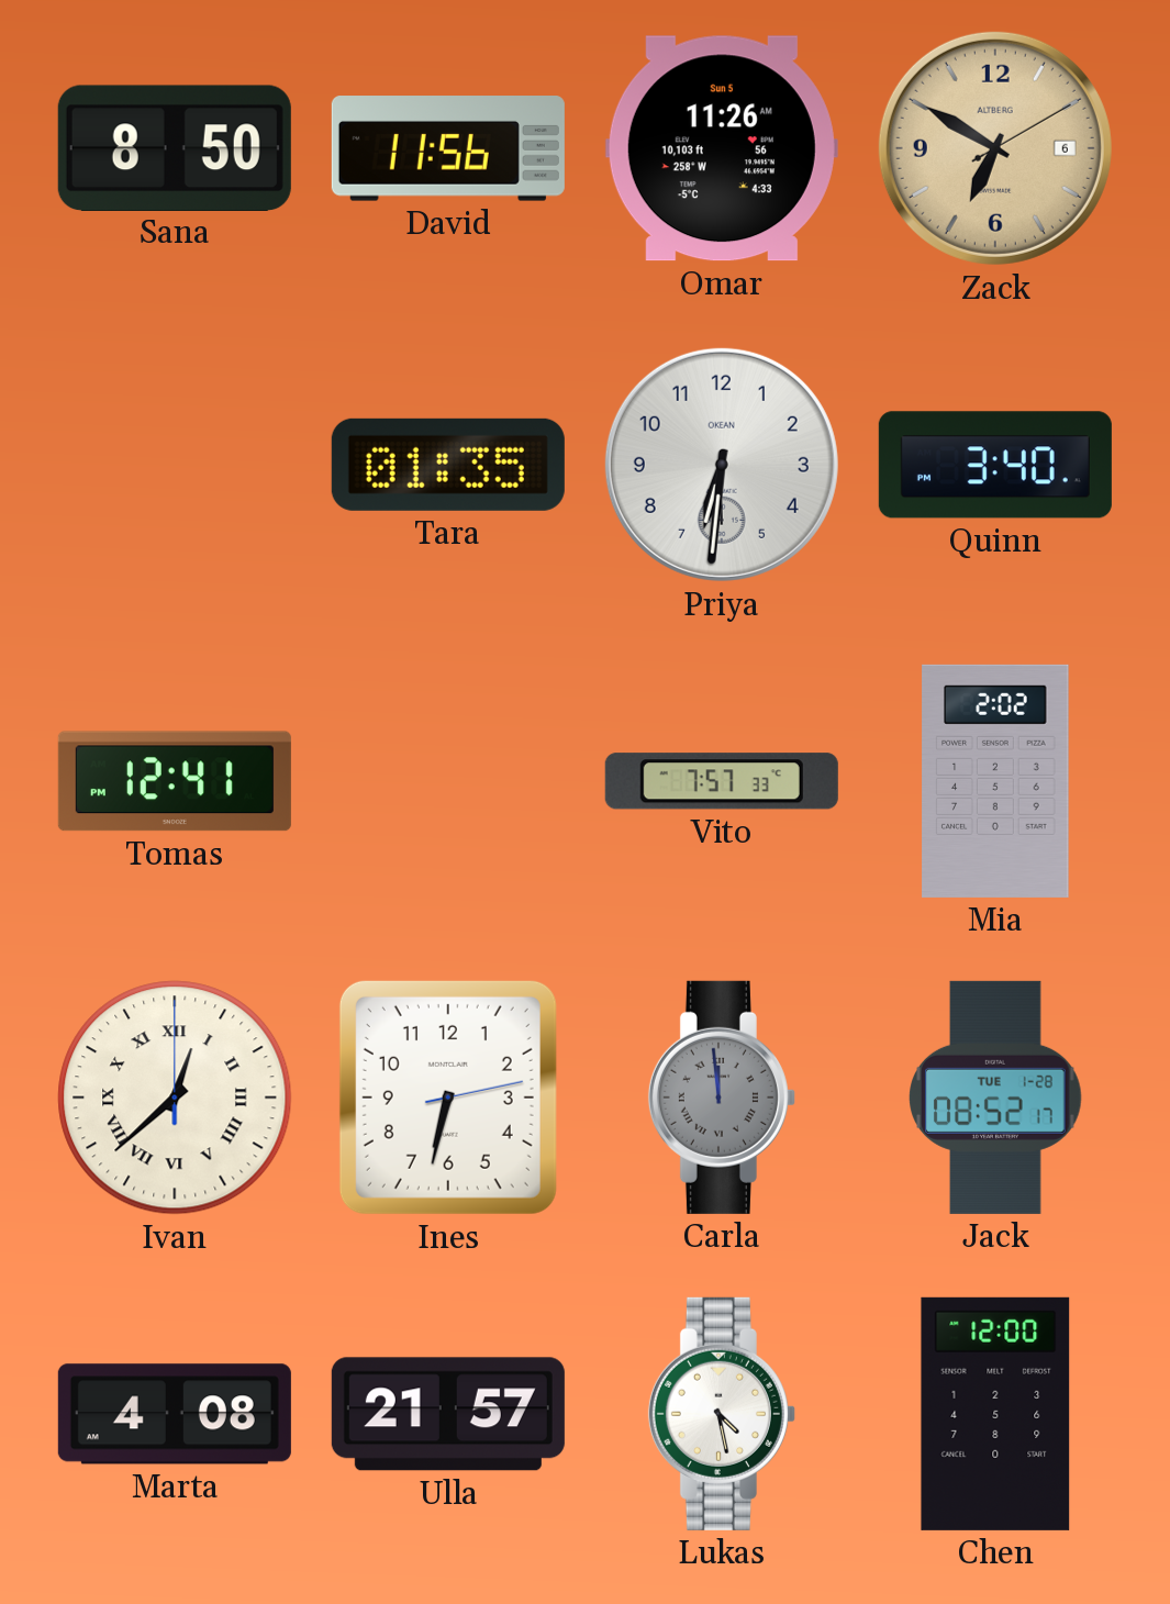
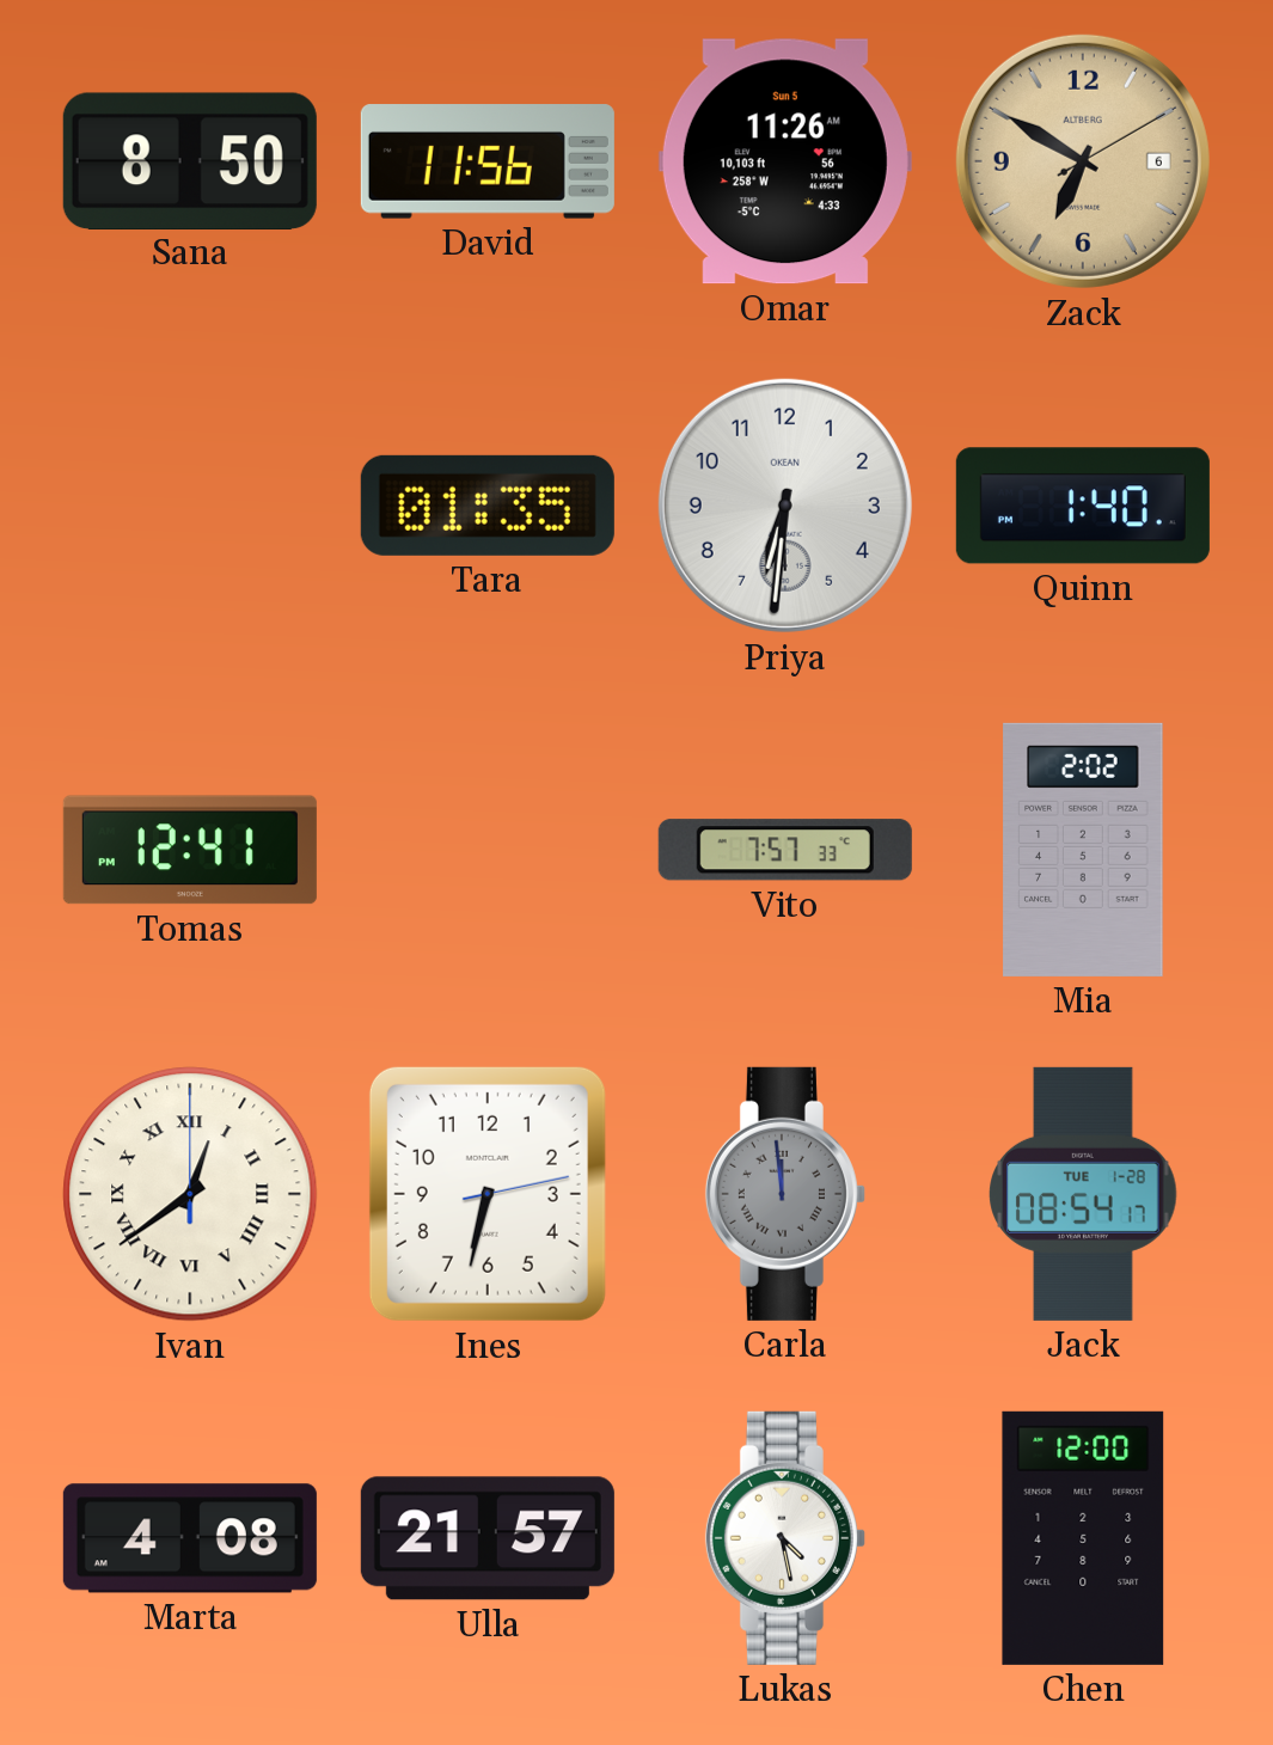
Quinn: 3:40 -> 1:40
Ivan: 12:38 -> 12:39
Jack: 08:52 -> 08:54
